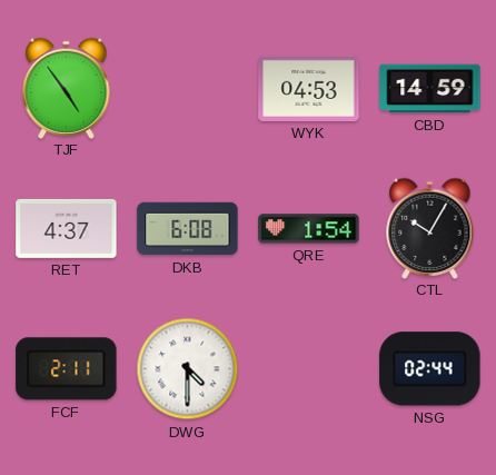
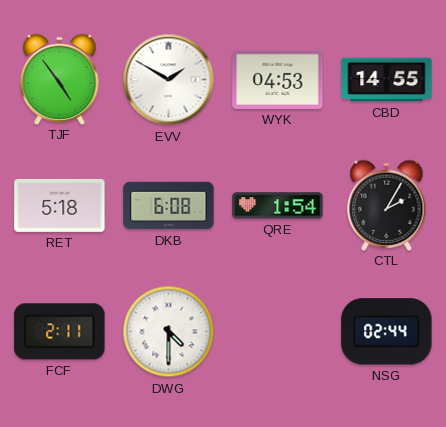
EVV: none -> 1:50
CBD: 14:59 -> 14:55
RET: 4:37 -> 5:18
CTL: 10:05 -> 2:05
